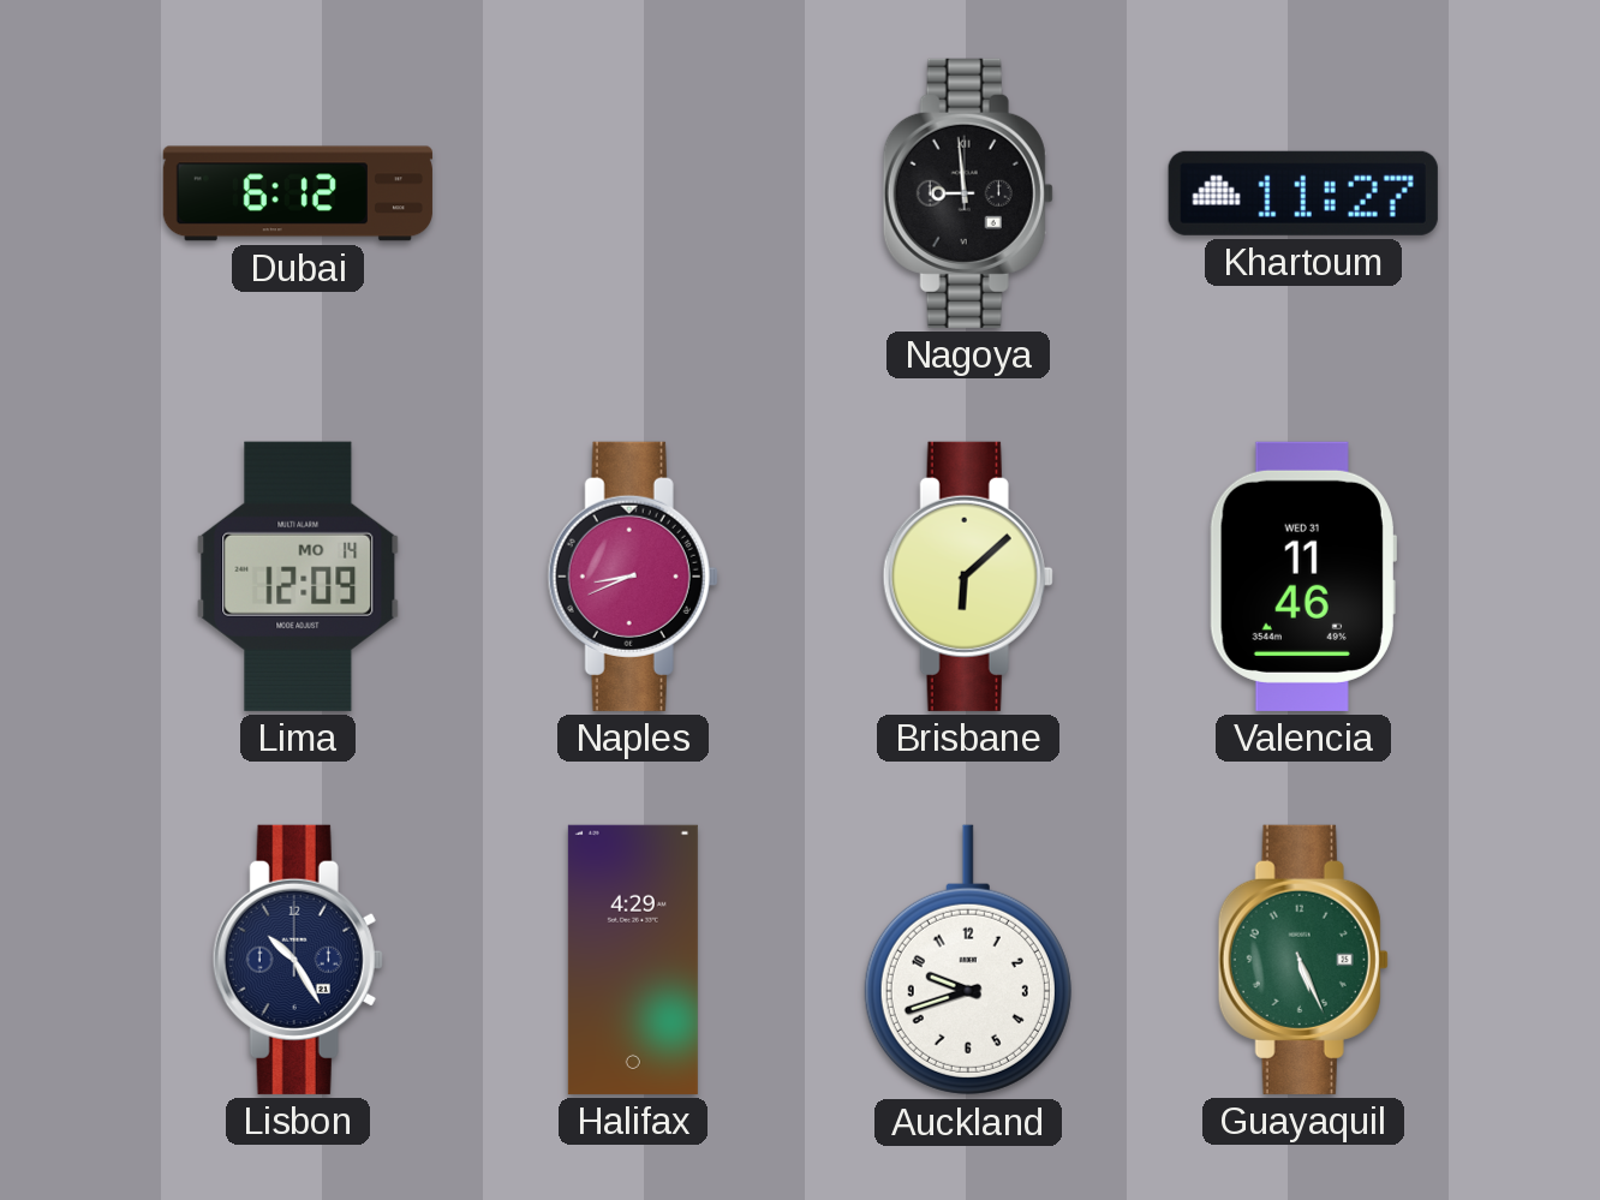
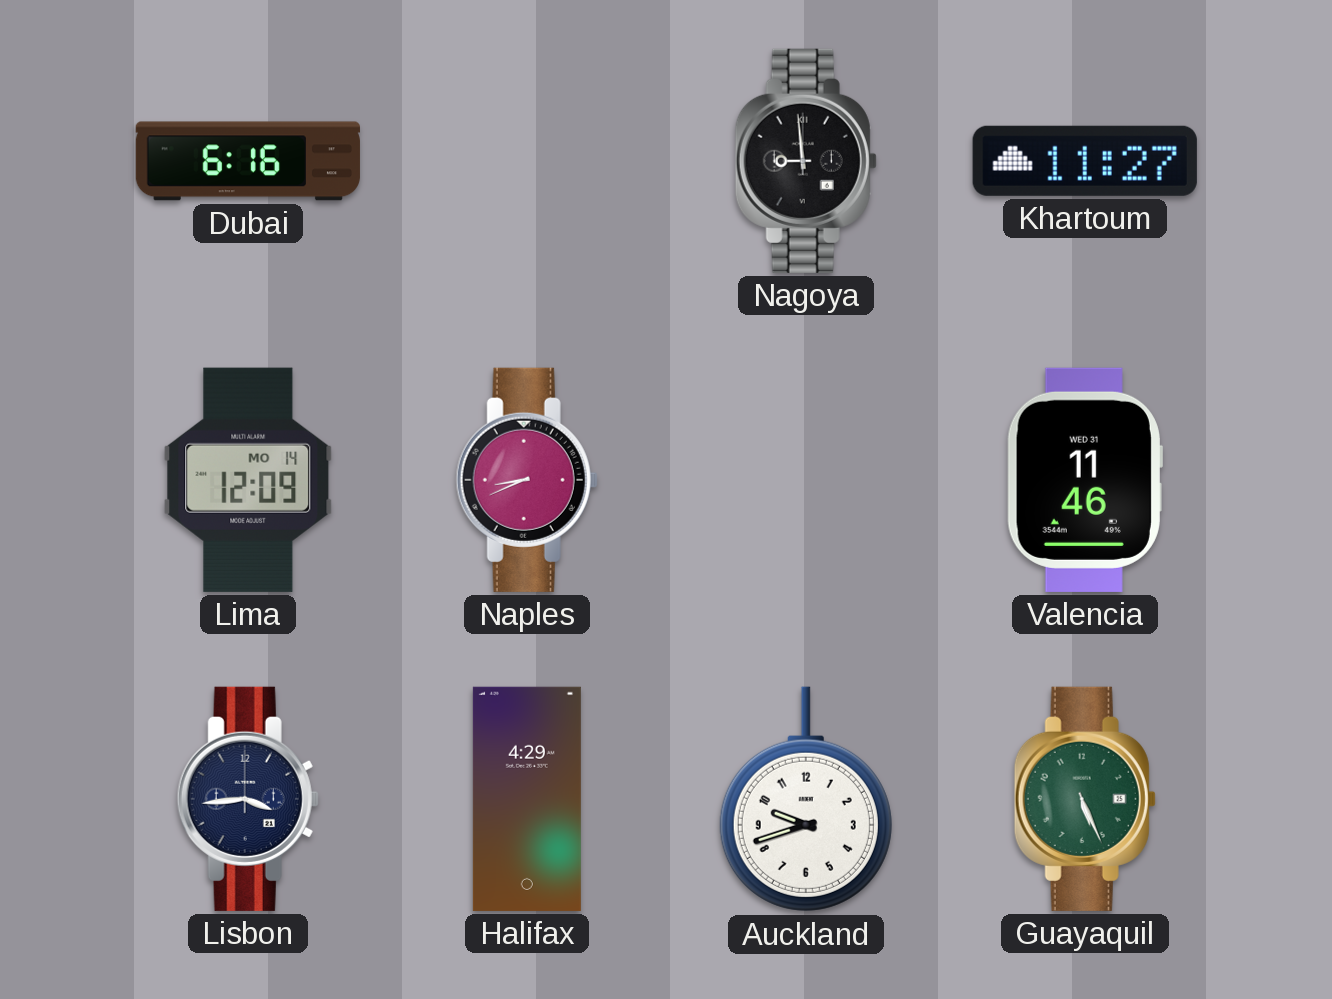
Dubai: 6:12 -> 6:16
Brisbane: 6:08 -> none
Lisbon: 10:25 -> 3:44
